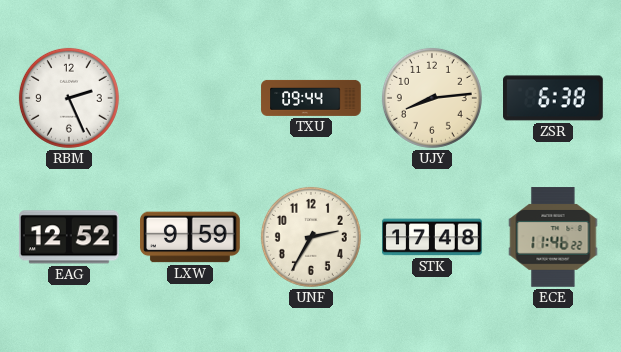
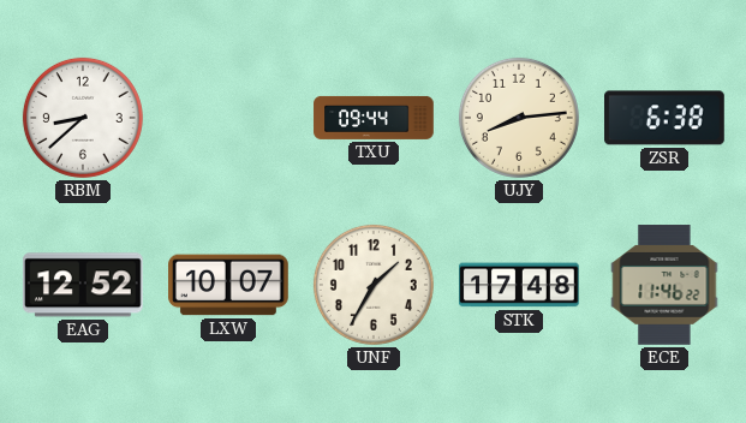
RBM: 2:26 -> 8:38
LXW: 9:59 -> 10:07
UNF: 2:35 -> 1:35
